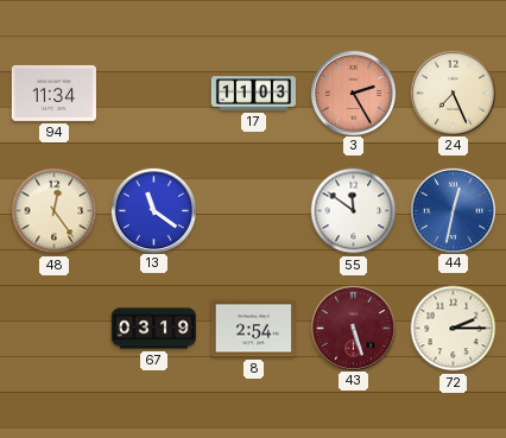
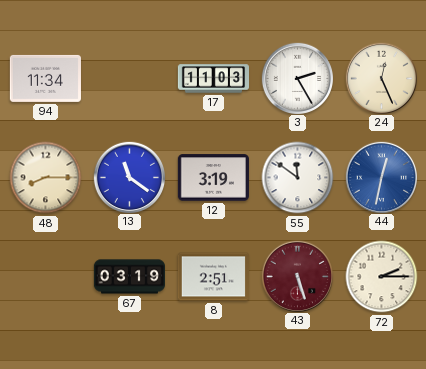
3 dial: salmon -> white
24: 7:26 -> 12:26
48: 12:24 -> 8:15
12: none -> 3:19
8: 2:54 -> 2:51
